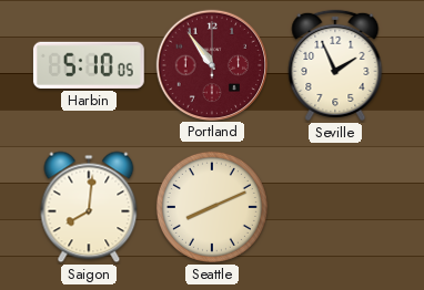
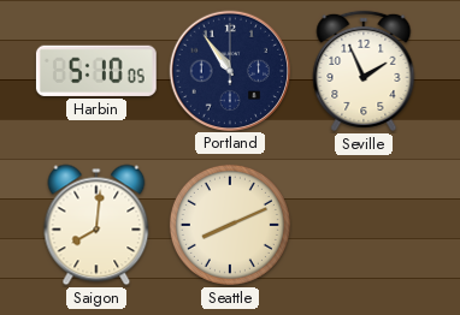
Portland dial: burgundy -> navy
